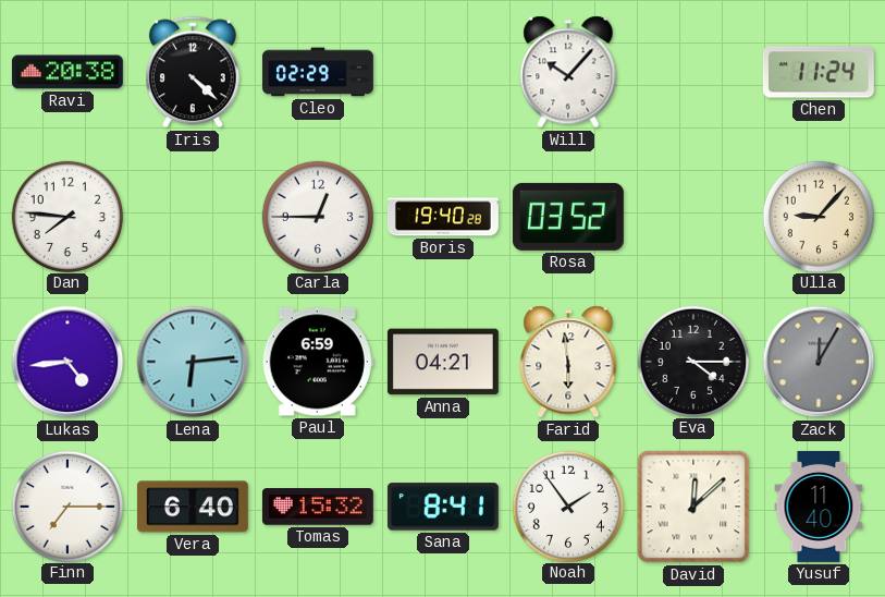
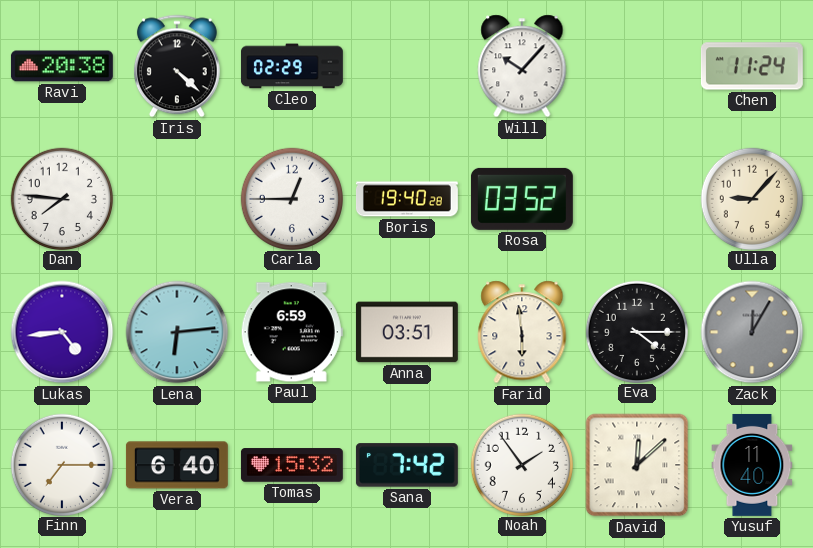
Anna: 04:21 -> 03:51
Sana: 8:41 -> 7:42
